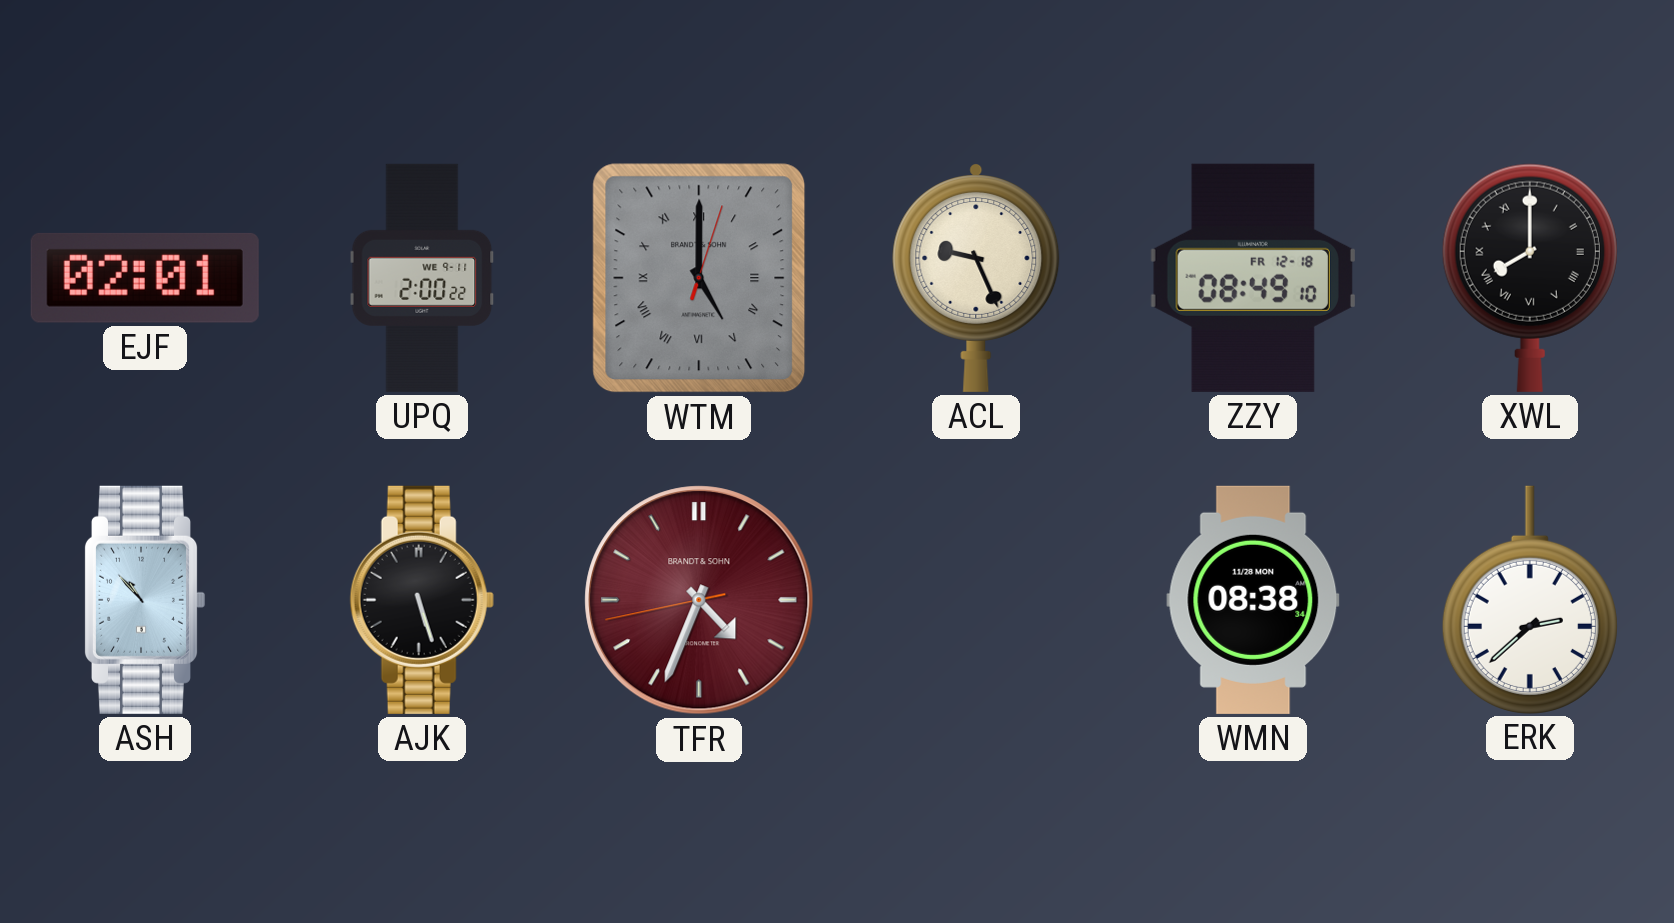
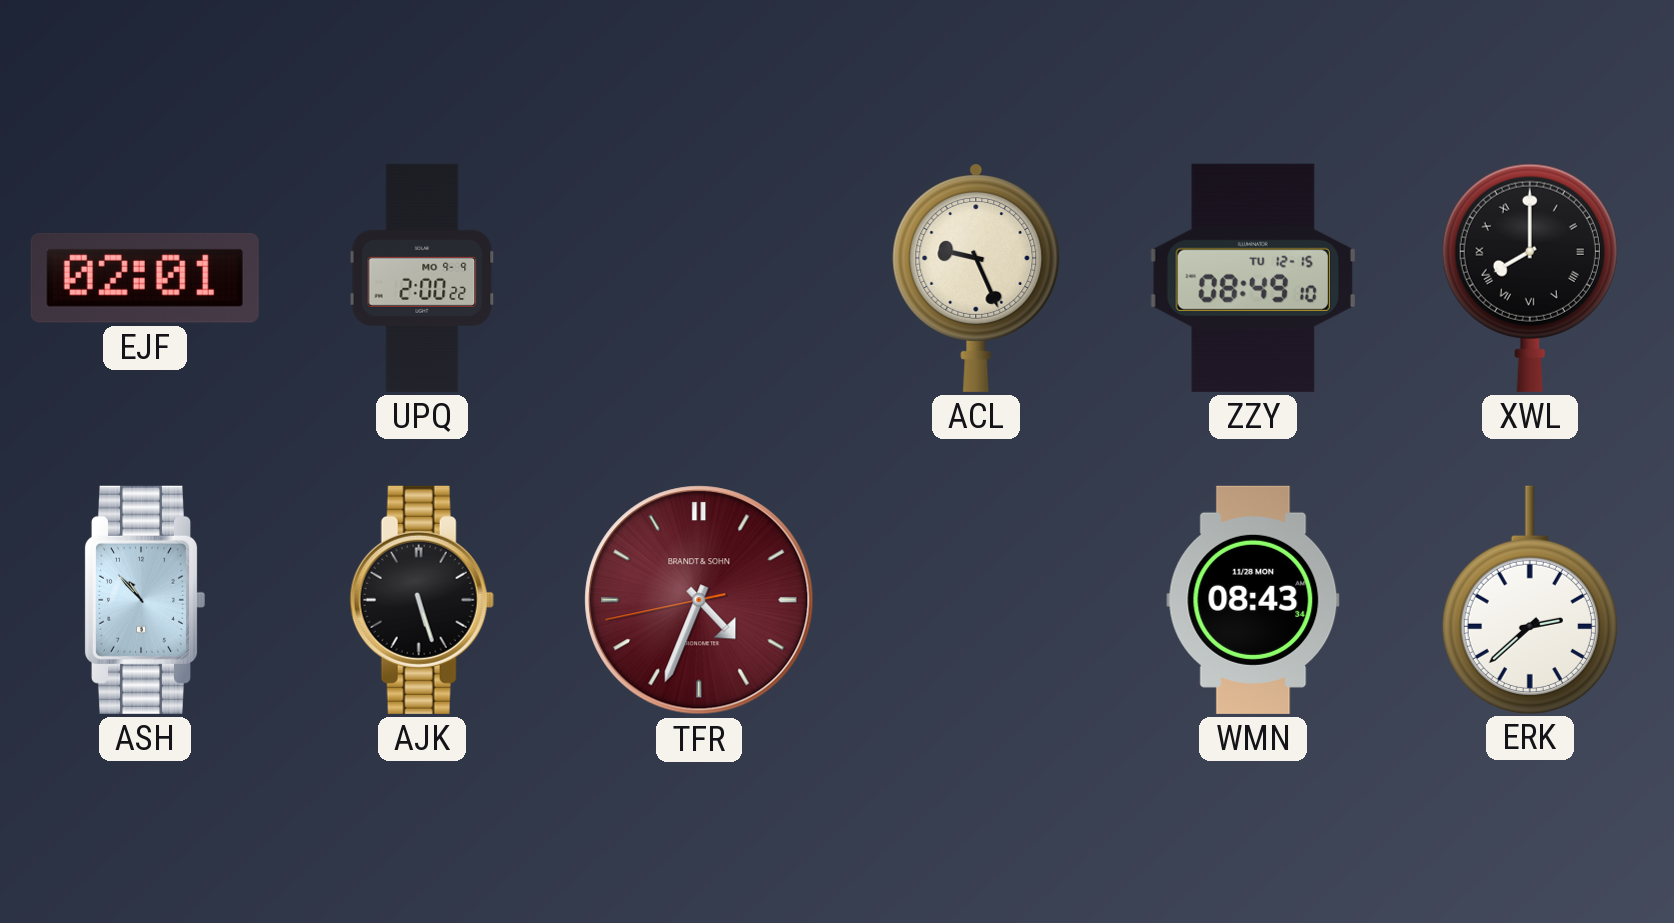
UPQ date: WE 9-11 -> MO 9-9
WTM: 5:00 -> none
ZZY date: FR 12-18 -> TU 12-15
WMN: 08:38 -> 08:43
